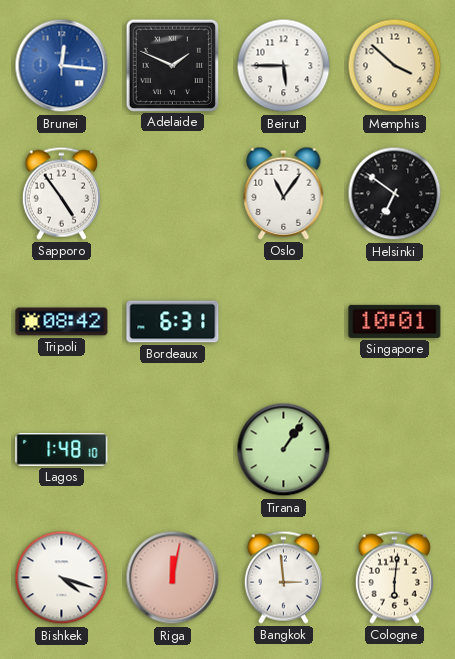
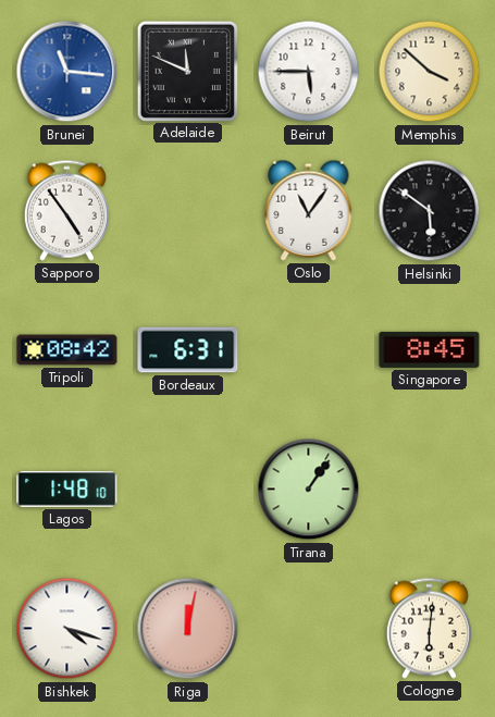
Brunei: 12:16 -> 11:16
Adelaide: 1:49 -> 11:49
Helsinki: 6:51 -> 5:51
Singapore: 10:01 -> 8:45
Bangkok: 2:59 -> none
